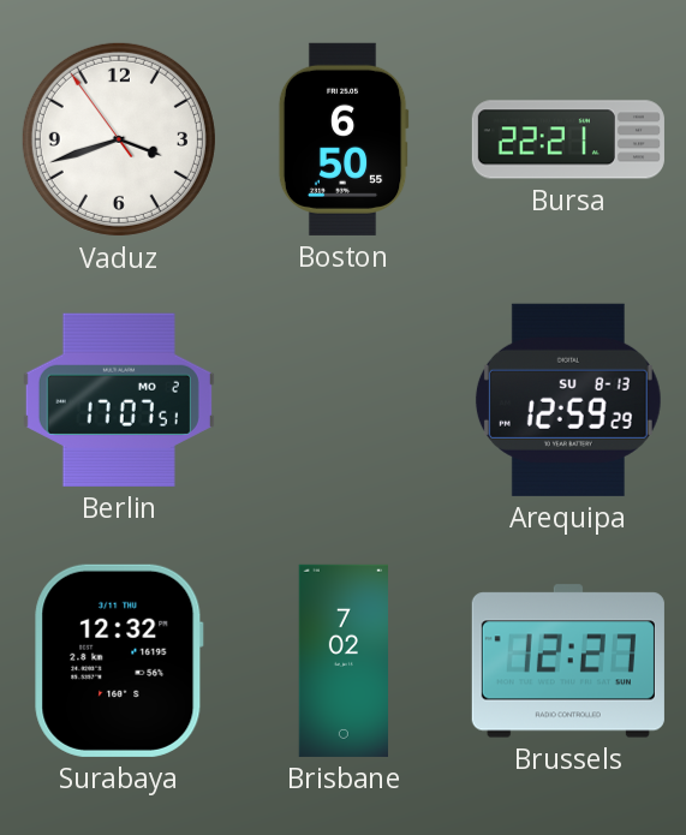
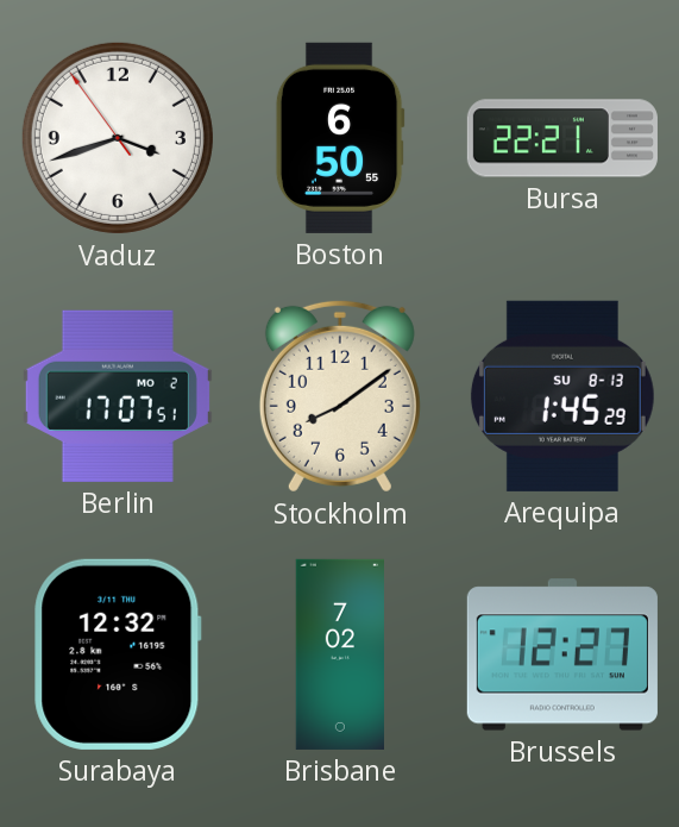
Stockholm: none -> 8:09
Arequipa: 12:59 -> 1:45
